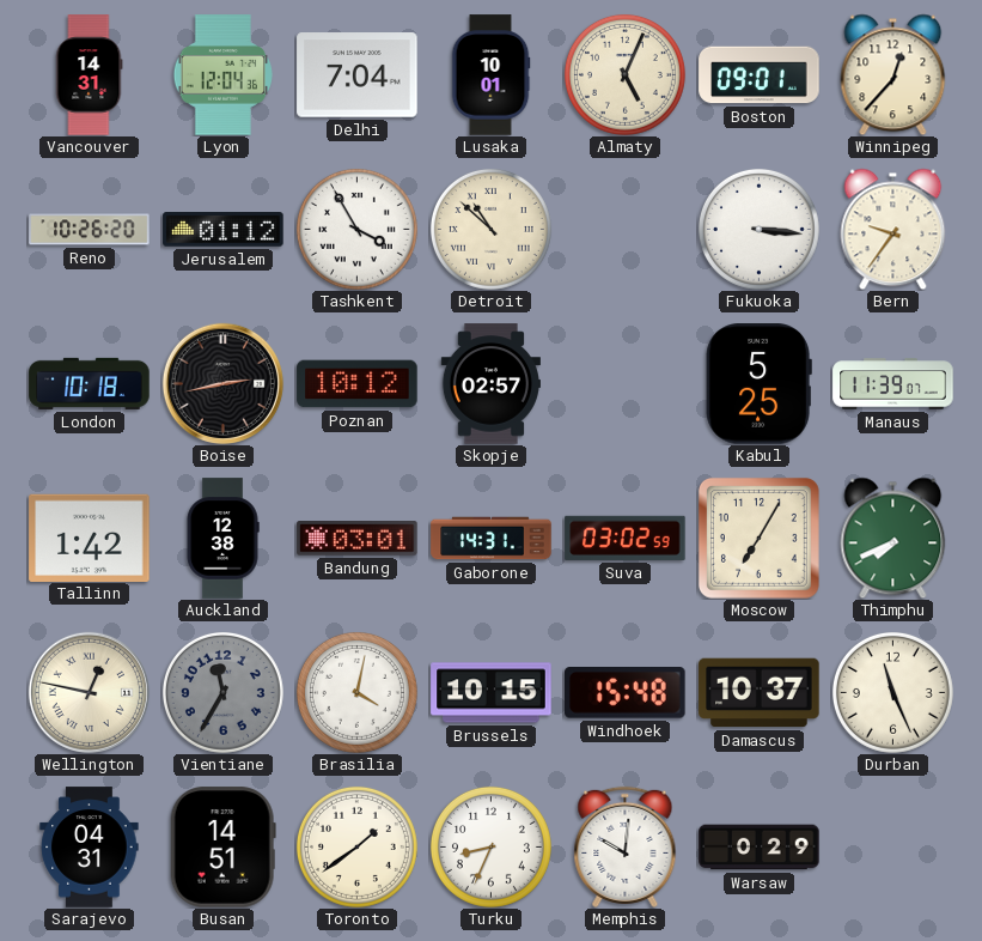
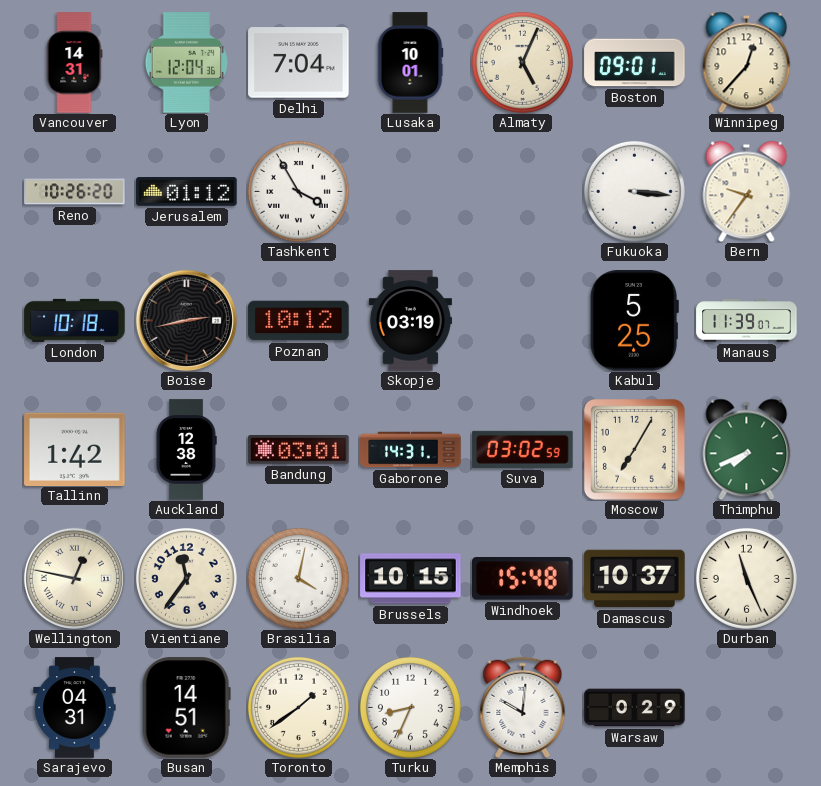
Detroit: 10:52 -> none
Skopje: 02:57 -> 03:19
Vientiane: 11:35 -> 11:36
Vientiane dial: grey -> cream
